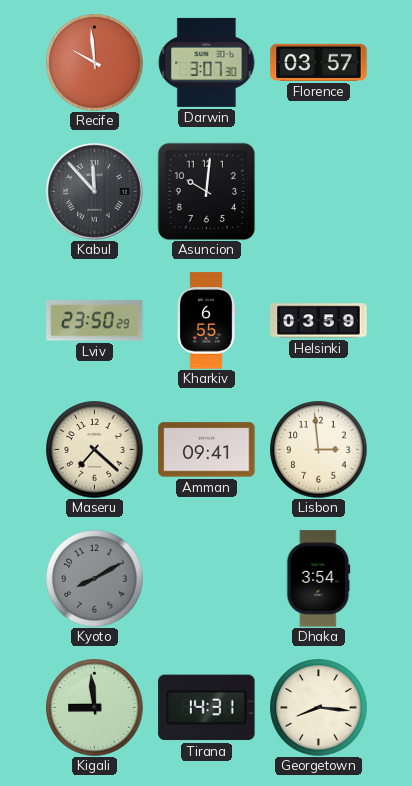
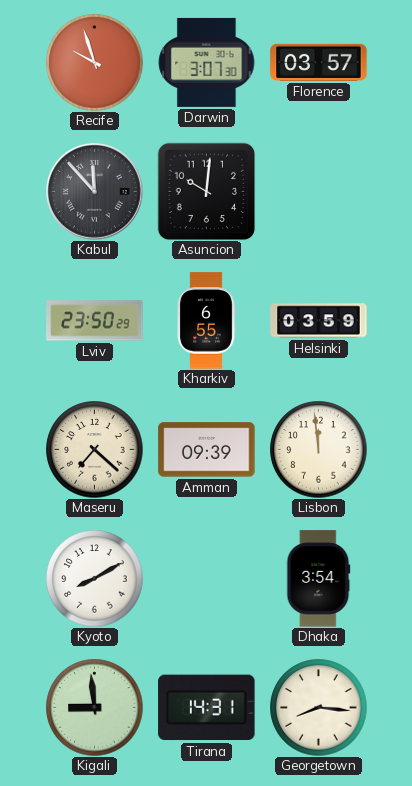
Recife: 9:59 -> 9:57
Amman: 09:41 -> 09:39
Lisbon: 2:59 -> 11:59
Kyoto dial: grey -> white
